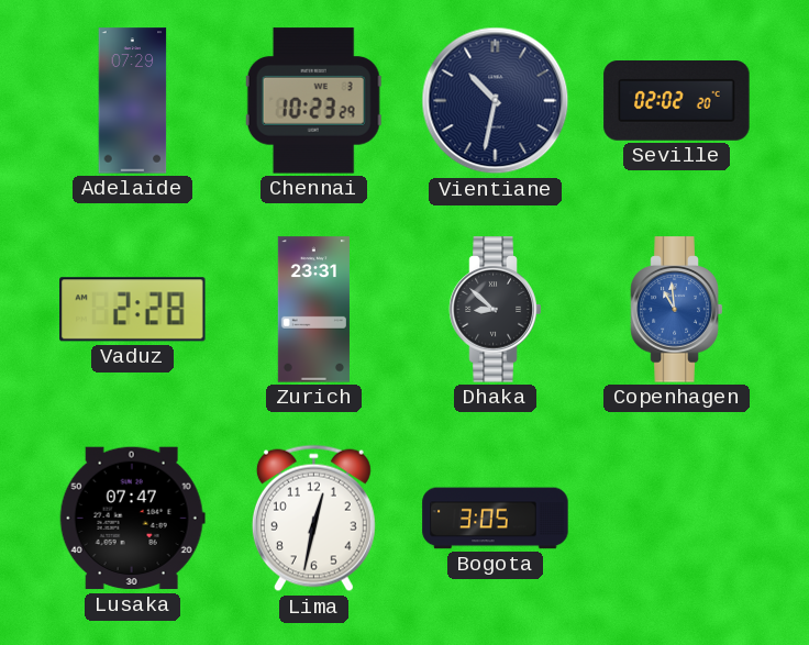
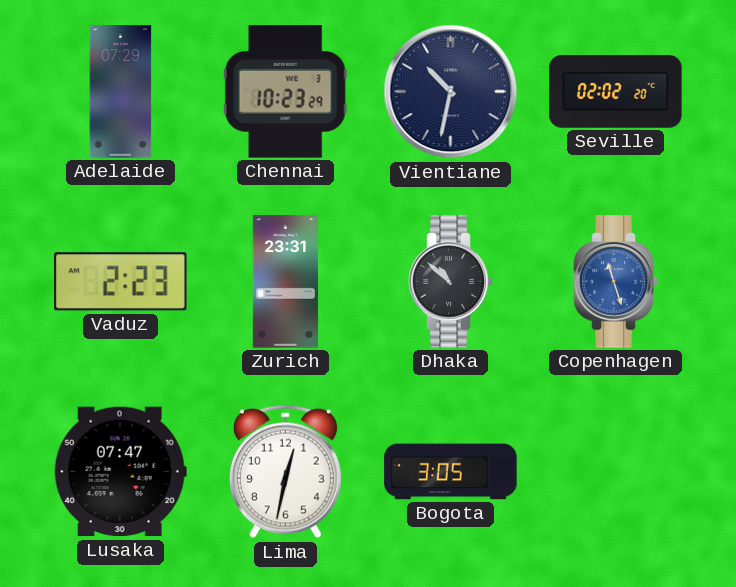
Vaduz: 2:28 -> 2:23
Dhaka: 8:52 -> 10:52
Copenhagen: 10:59 -> 11:27
